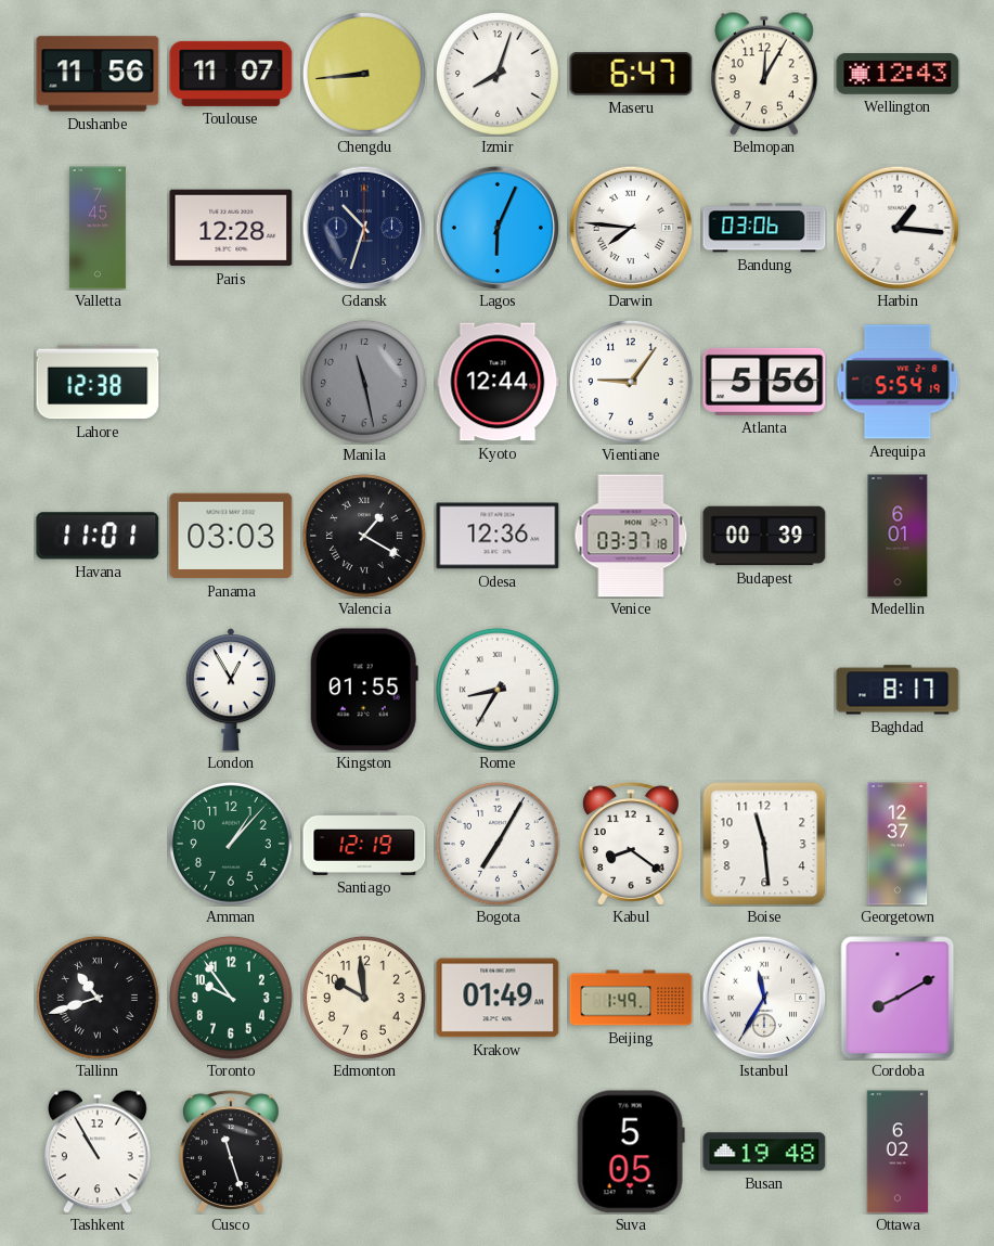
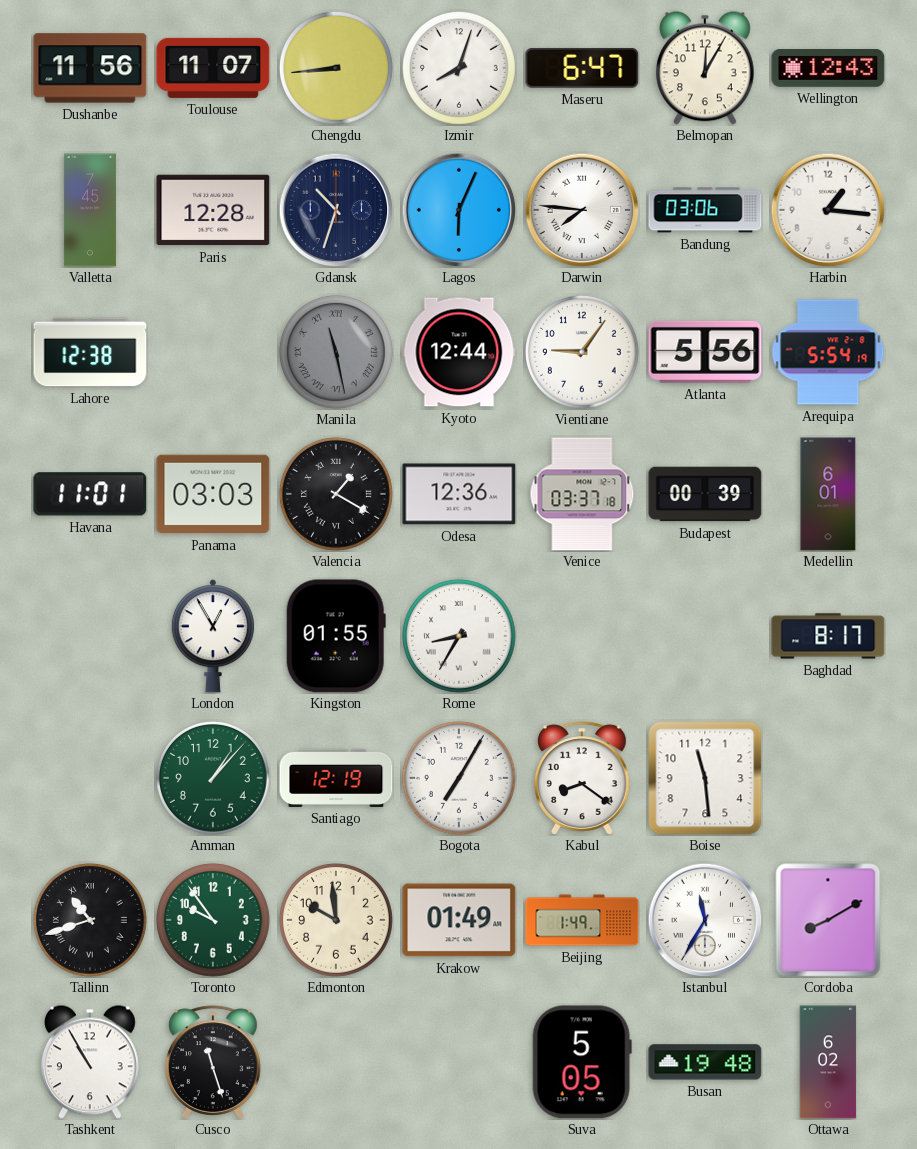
Manila numerals: Arabic -> Roman
Georgetown: 12:37 -> none
